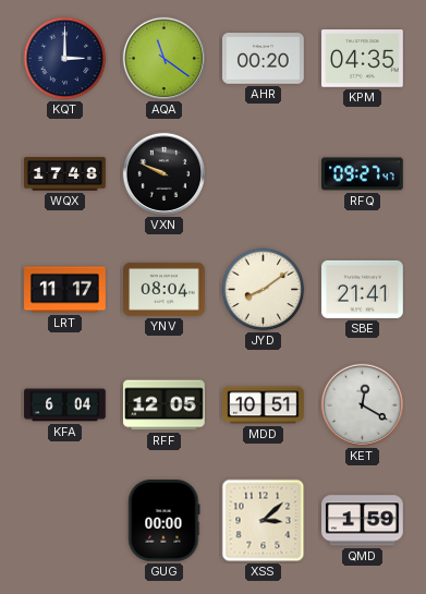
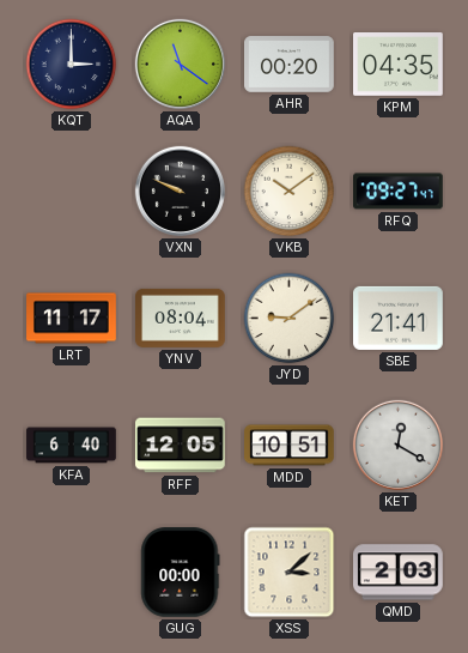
WQX: 17:48 -> none
VKB: none -> 10:09
JYD: 8:09 -> 9:09
KFA: 6:04 -> 6:40
QMD: 1:59 -> 2:03
